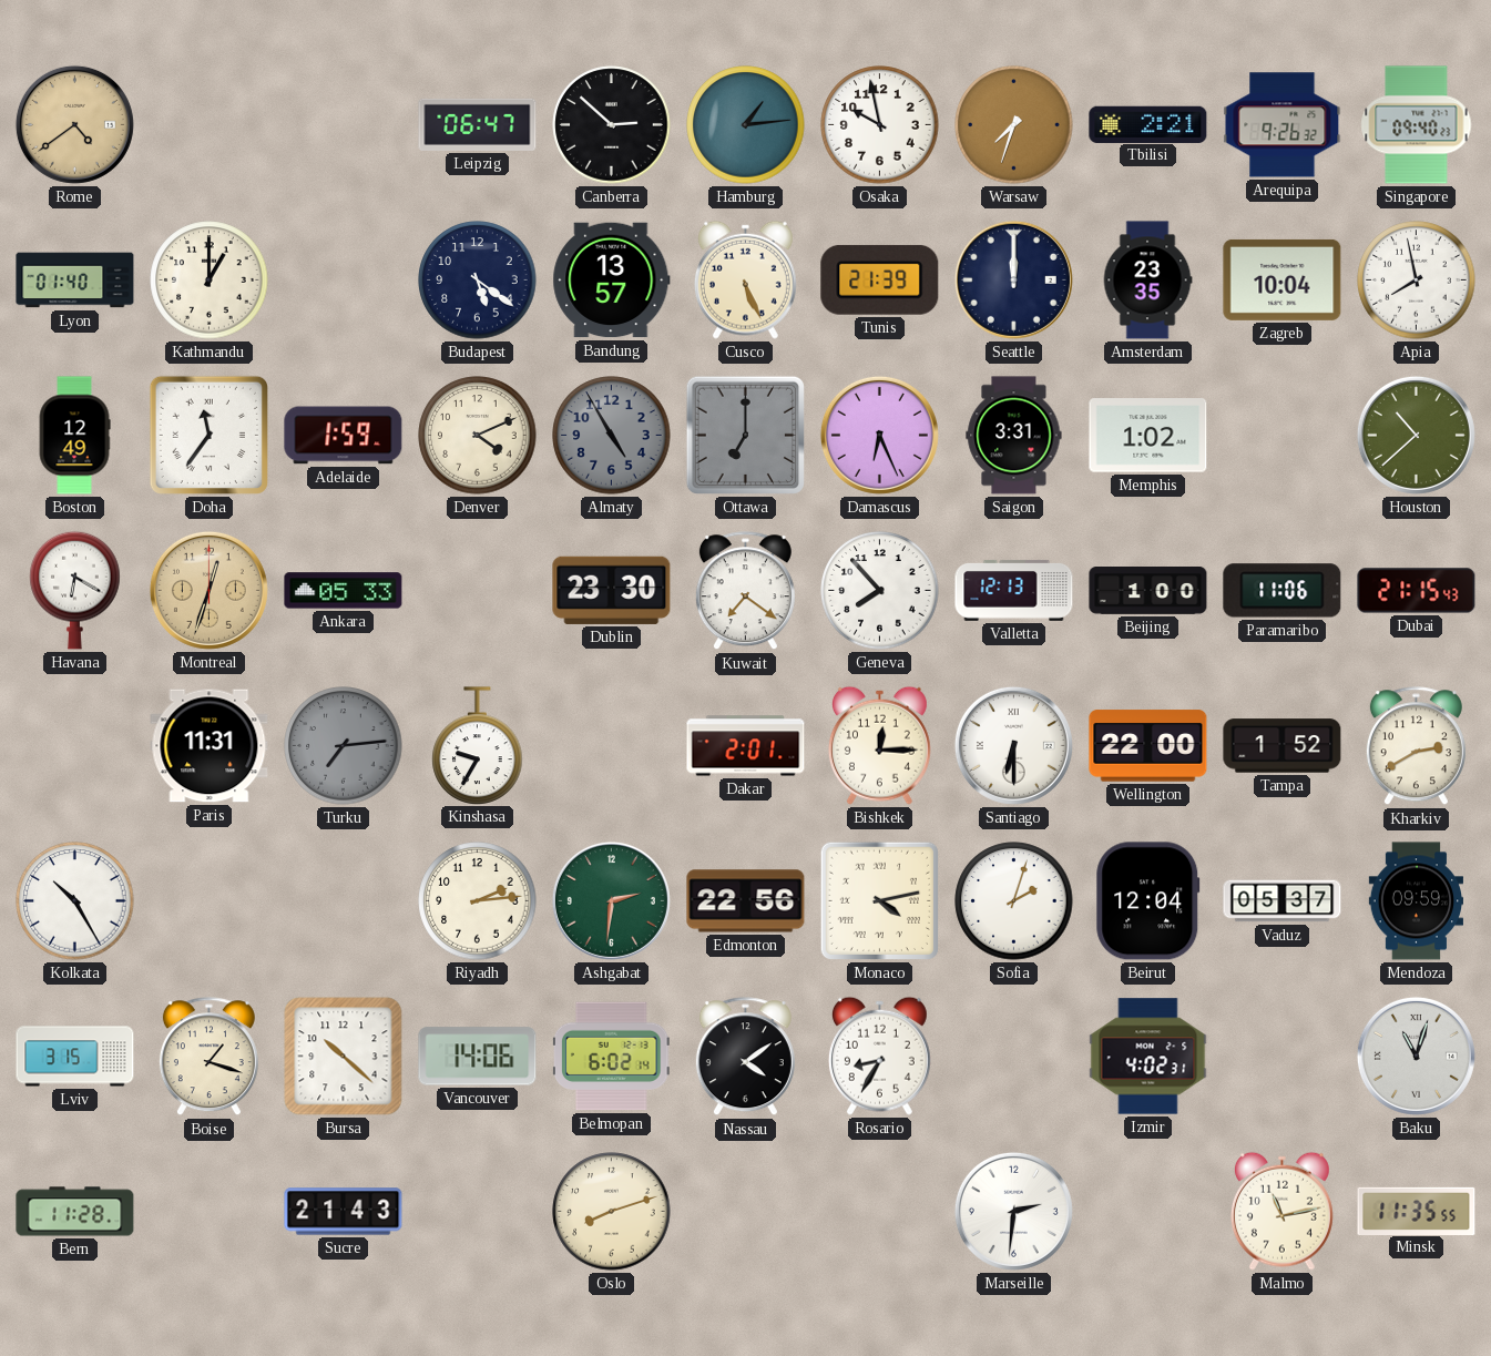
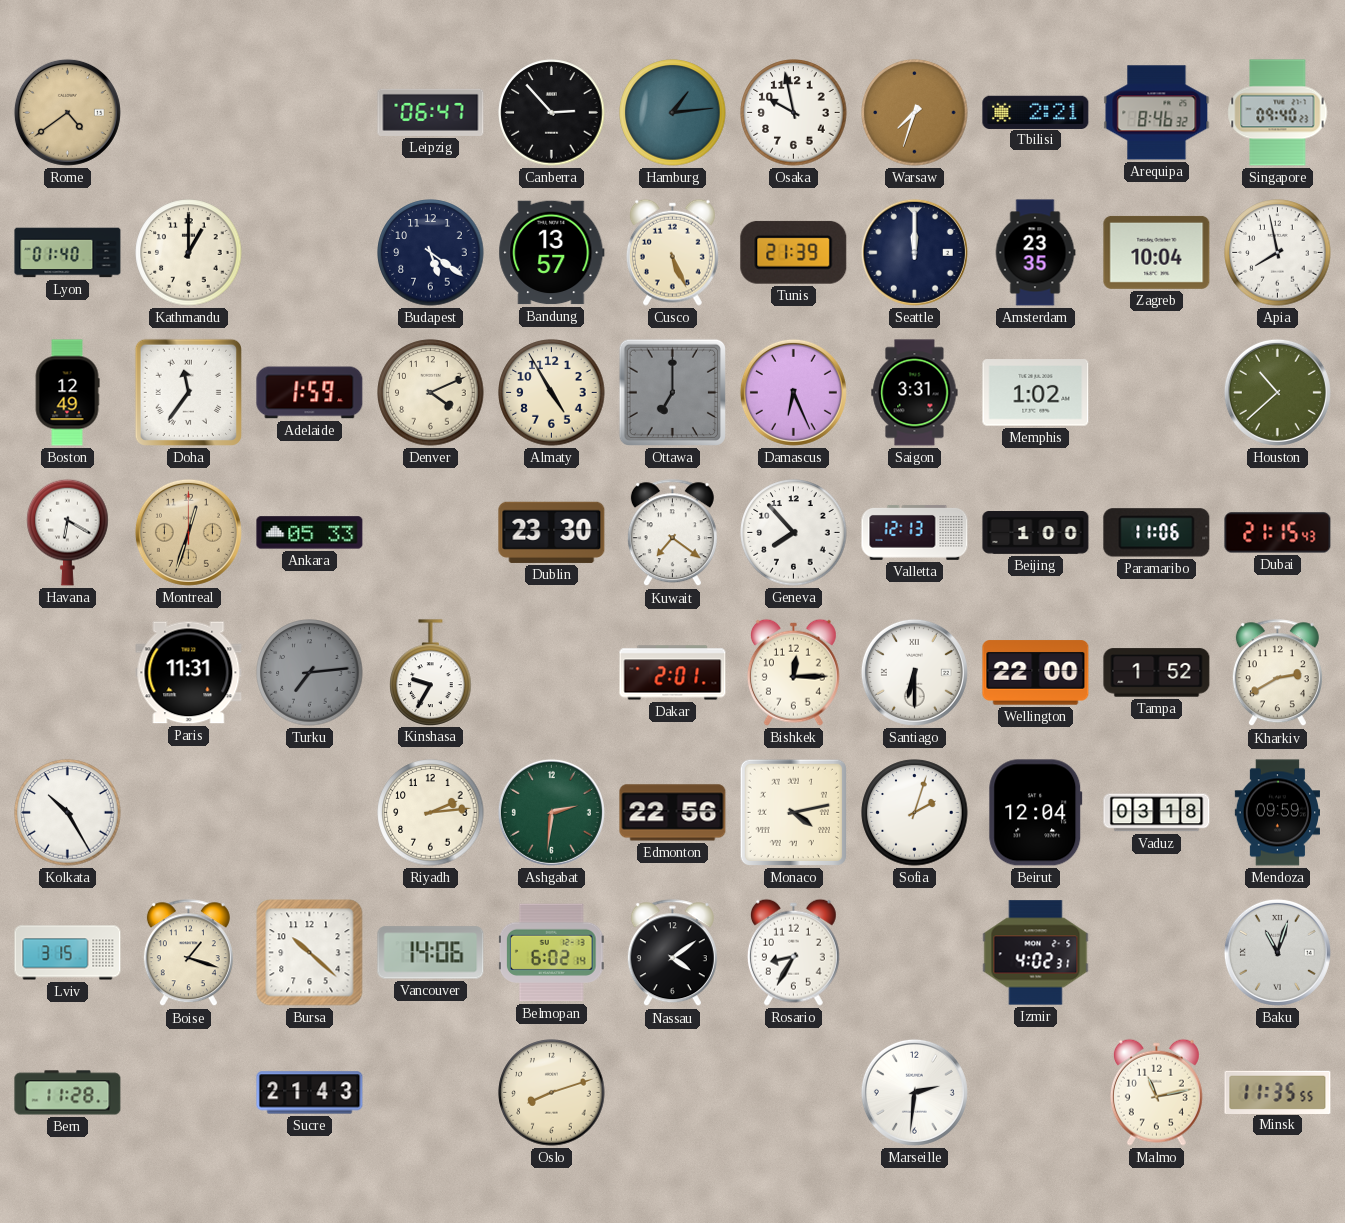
Canberra: 2:52 -> 2:53
Arequipa: 9:26 -> 8:46
Almaty dial: grey -> cream
Vaduz: 05:37 -> 03:18
